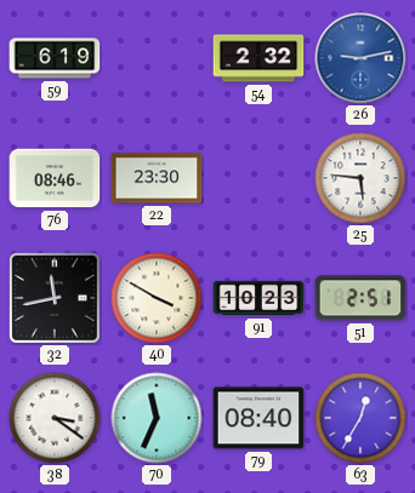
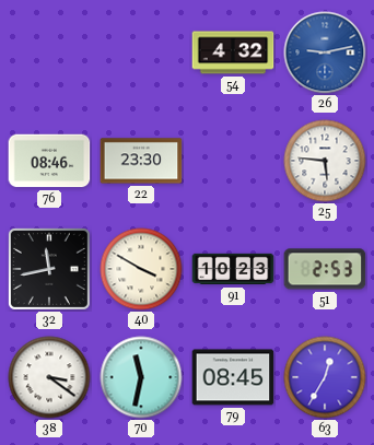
59: 6:19 -> none
54: 2:32 -> 4:32
51: 2:51 -> 2:53
70: 11:34 -> 11:32
79: 08:40 -> 08:45
